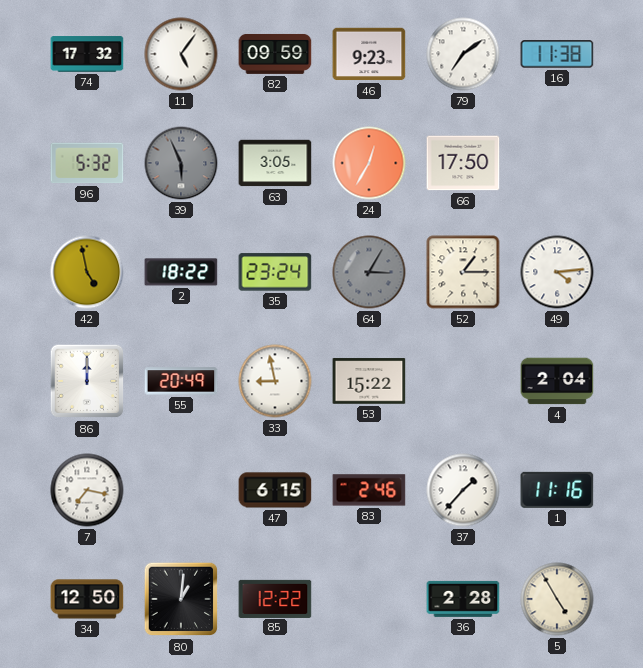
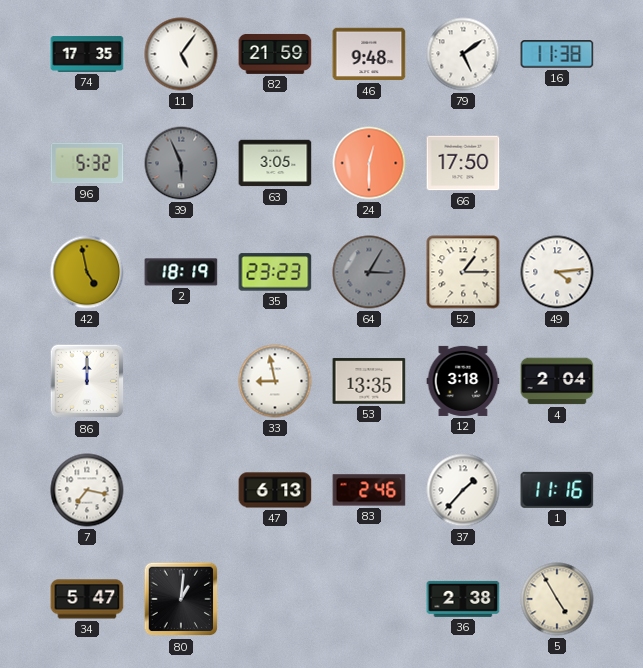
74: 17:32 -> 17:35
82: 09:59 -> 21:59
46: 9:23 -> 9:48
79: 7:09 -> 5:09
24: 12:35 -> 12:30
2: 18:22 -> 18:19
35: 23:24 -> 23:23
55: 20:49 -> none
53: 15:22 -> 13:35
12: none -> 3:18
47: 6:15 -> 6:13
34: 12:50 -> 5:47
85: 12:22 -> none
36: 2:28 -> 2:38
